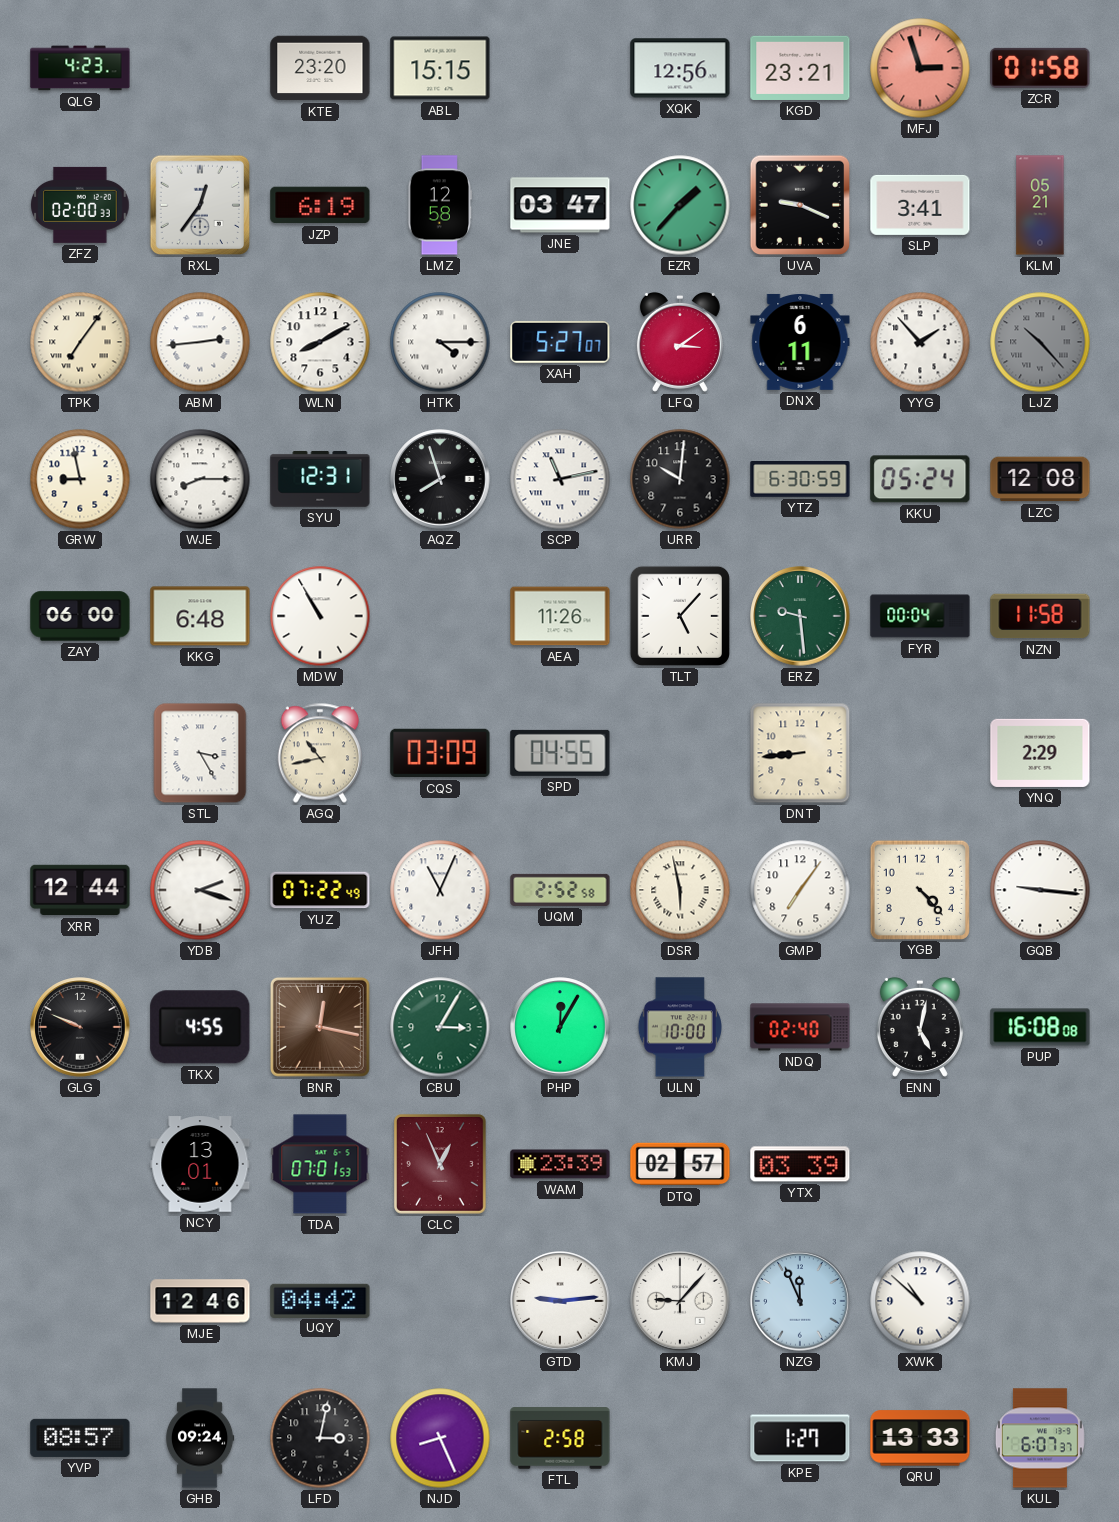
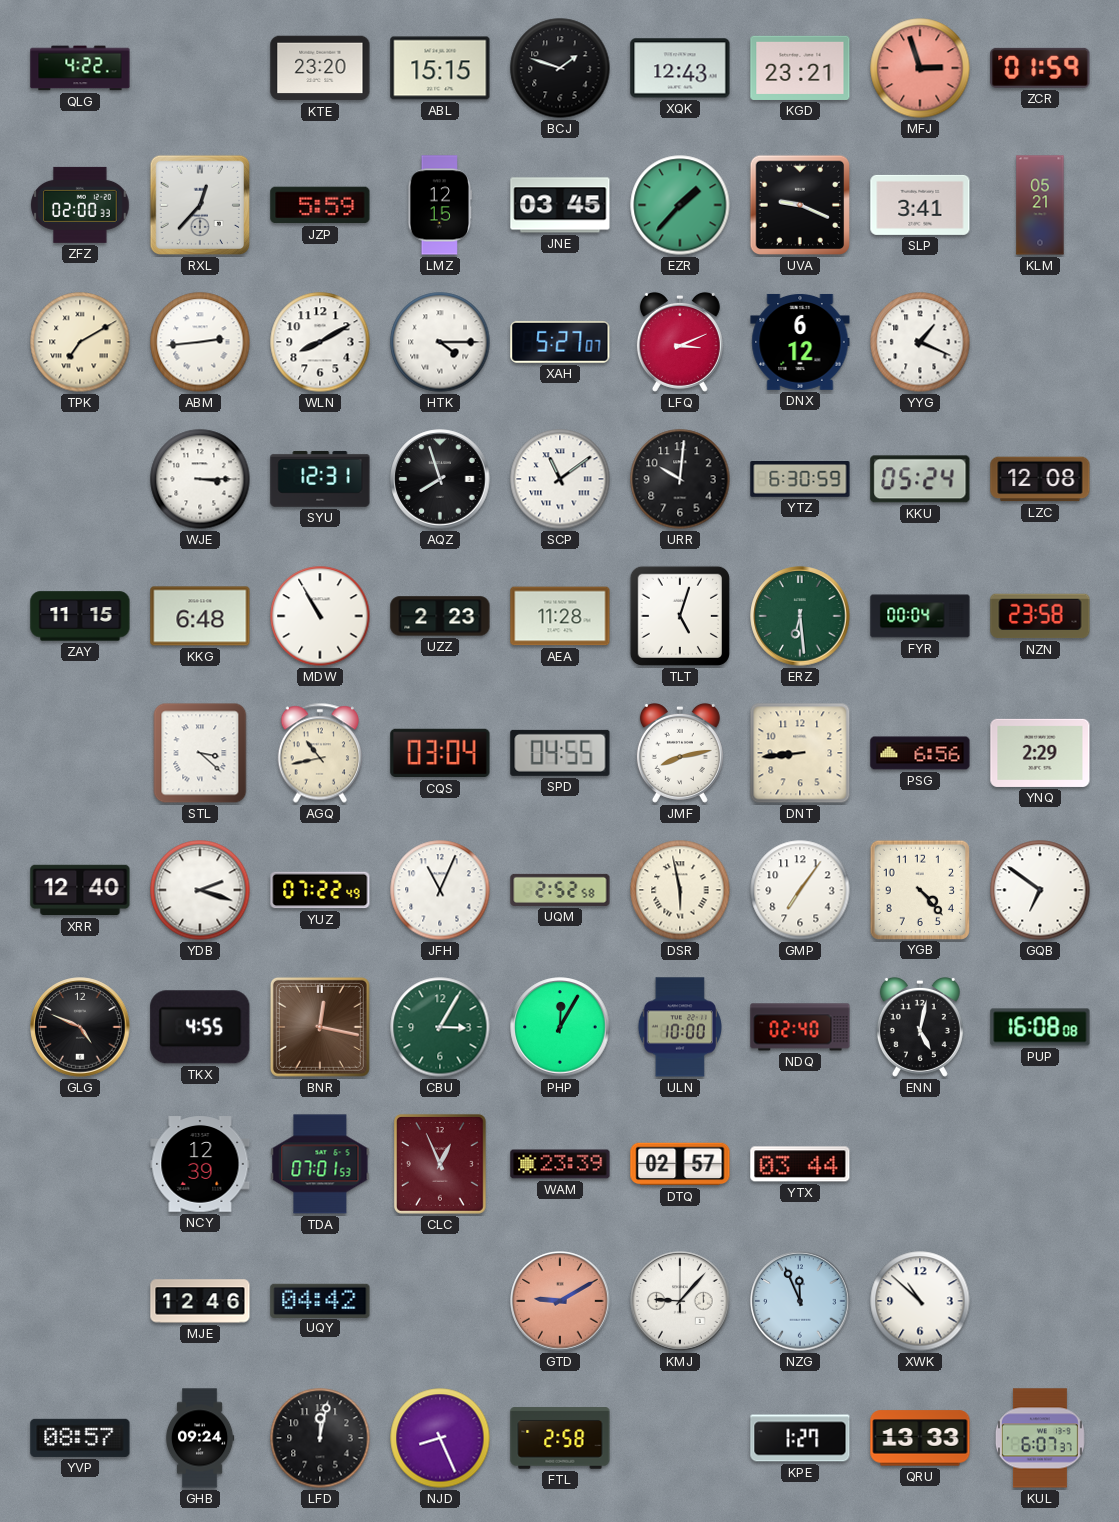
QLG: 4:23 -> 4:22
BCJ: none -> 1:48
XQK: 12:56 -> 12:43
ZCR: 01:58 -> 01:59
RXL: 12:36 -> 12:37
JZP: 6:19 -> 5:59
LMZ: 12:58 -> 12:15
JNE: 03:47 -> 03:45
TPK: 7:06 -> 7:10
LFQ: 3:09 -> 3:11
DNX: 6:11 -> 6:12
YYG: 1:53 -> 1:19
LJZ: 10:23 -> none
GRW: 8:58 -> none
WJE: 8:15 -> 3:15
SCP: 11:13 -> 11:09
ZAY: 06:00 -> 11:15
UZZ: none -> 2:23
AEA: 11:26 -> 11:28
TLT: 5:07 -> 5:03
ERZ: 9:29 -> 6:29
NZN: 11:58 -> 23:58
STL: 3:25 -> 3:22
CQS: 03:09 -> 03:04
JMF: none -> 8:13
PSG: none -> 6:56
XRR: 12:44 -> 12:40
GQB: 9:16 -> 6:51
GLG: 9:49 -> 4:49
NCY: 13:01 -> 12:39
YTX: 03:39 -> 03:44
GTD: 9:14 -> 9:10
GTD dial: white -> salmon
LFD: 3:02 -> 12:02
